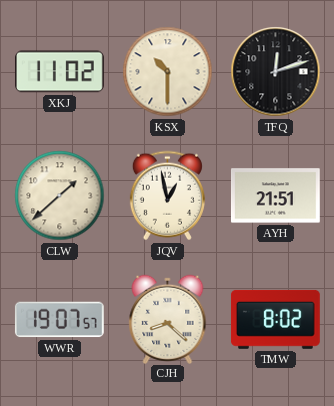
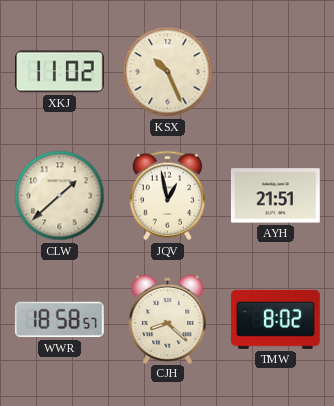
KSX: 10:30 -> 10:26
TFQ: 12:12 -> none
WWR: 19:07 -> 18:58
